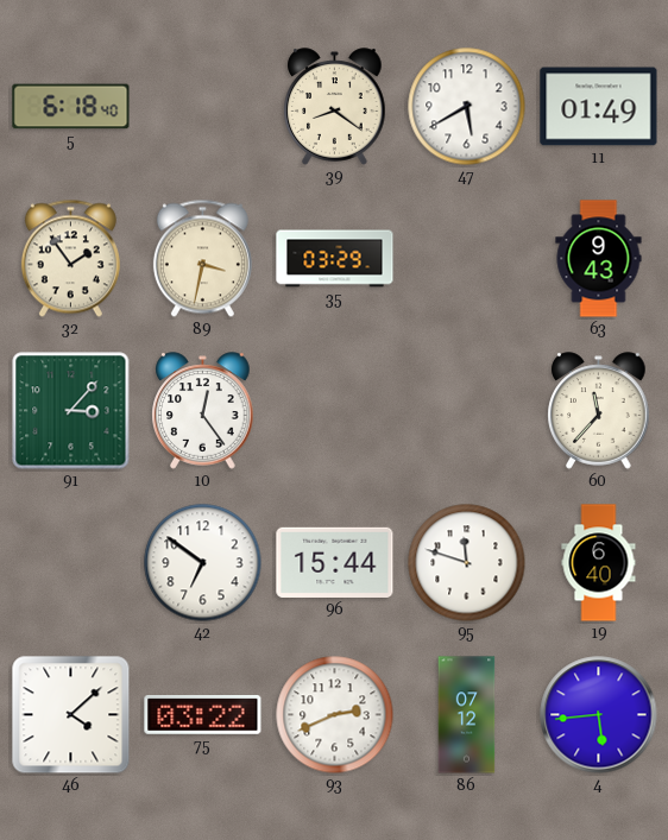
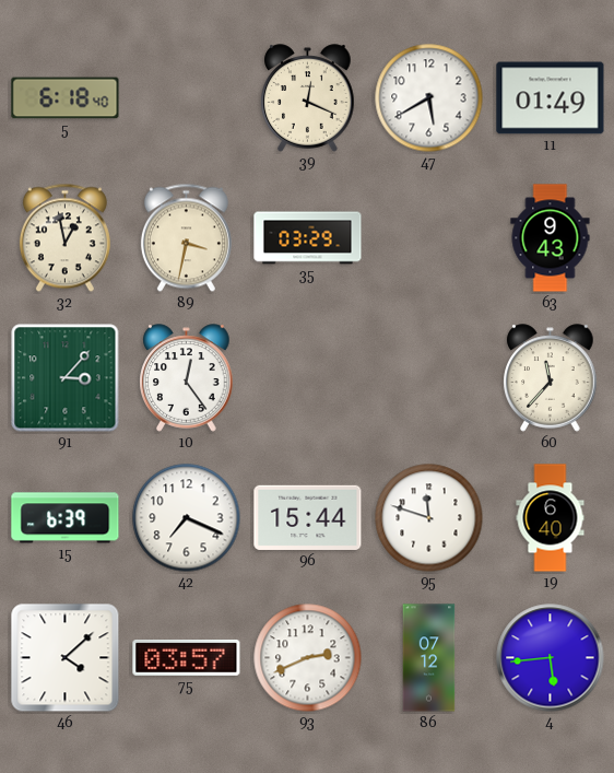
39: 8:21 -> 12:19
32: 1:54 -> 12:58
15: none -> 6:39
42: 6:51 -> 7:19
75: 03:22 -> 03:57
